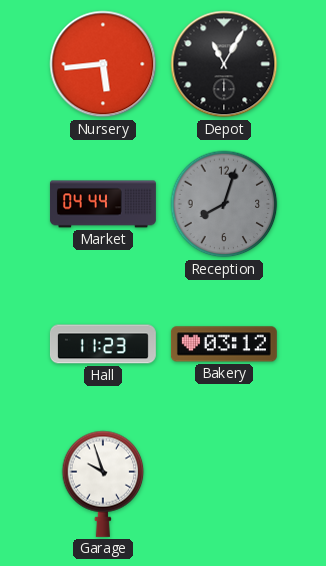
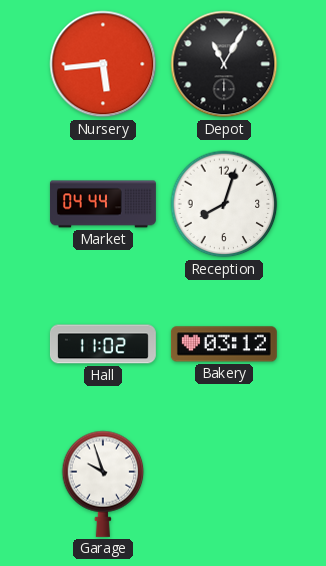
Reception dial: grey -> white
Hall: 11:23 -> 11:02
